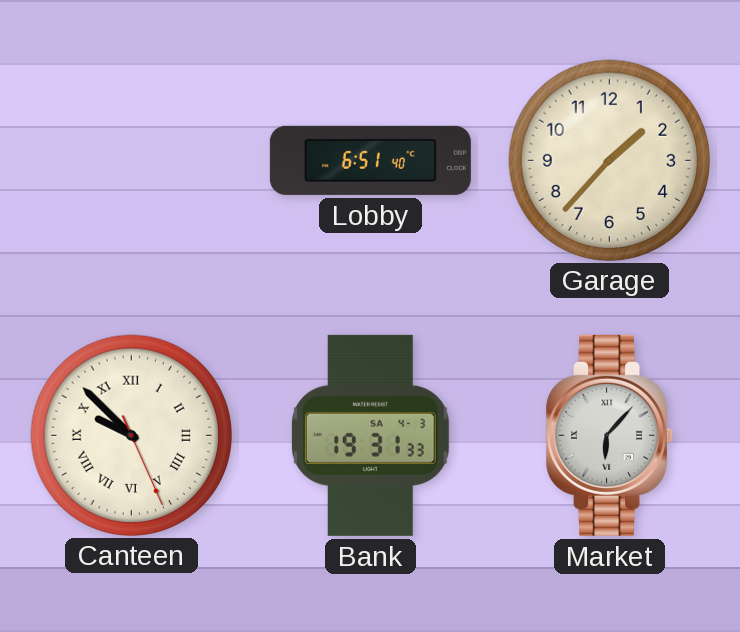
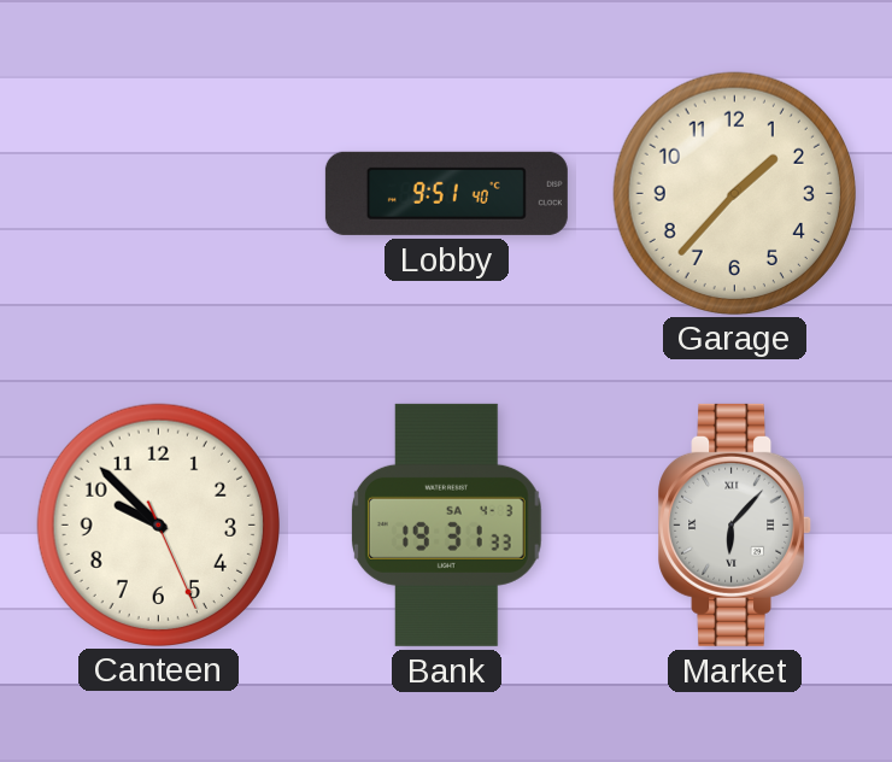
Lobby: 6:51 -> 9:51
Canteen numerals: Roman -> Arabic
